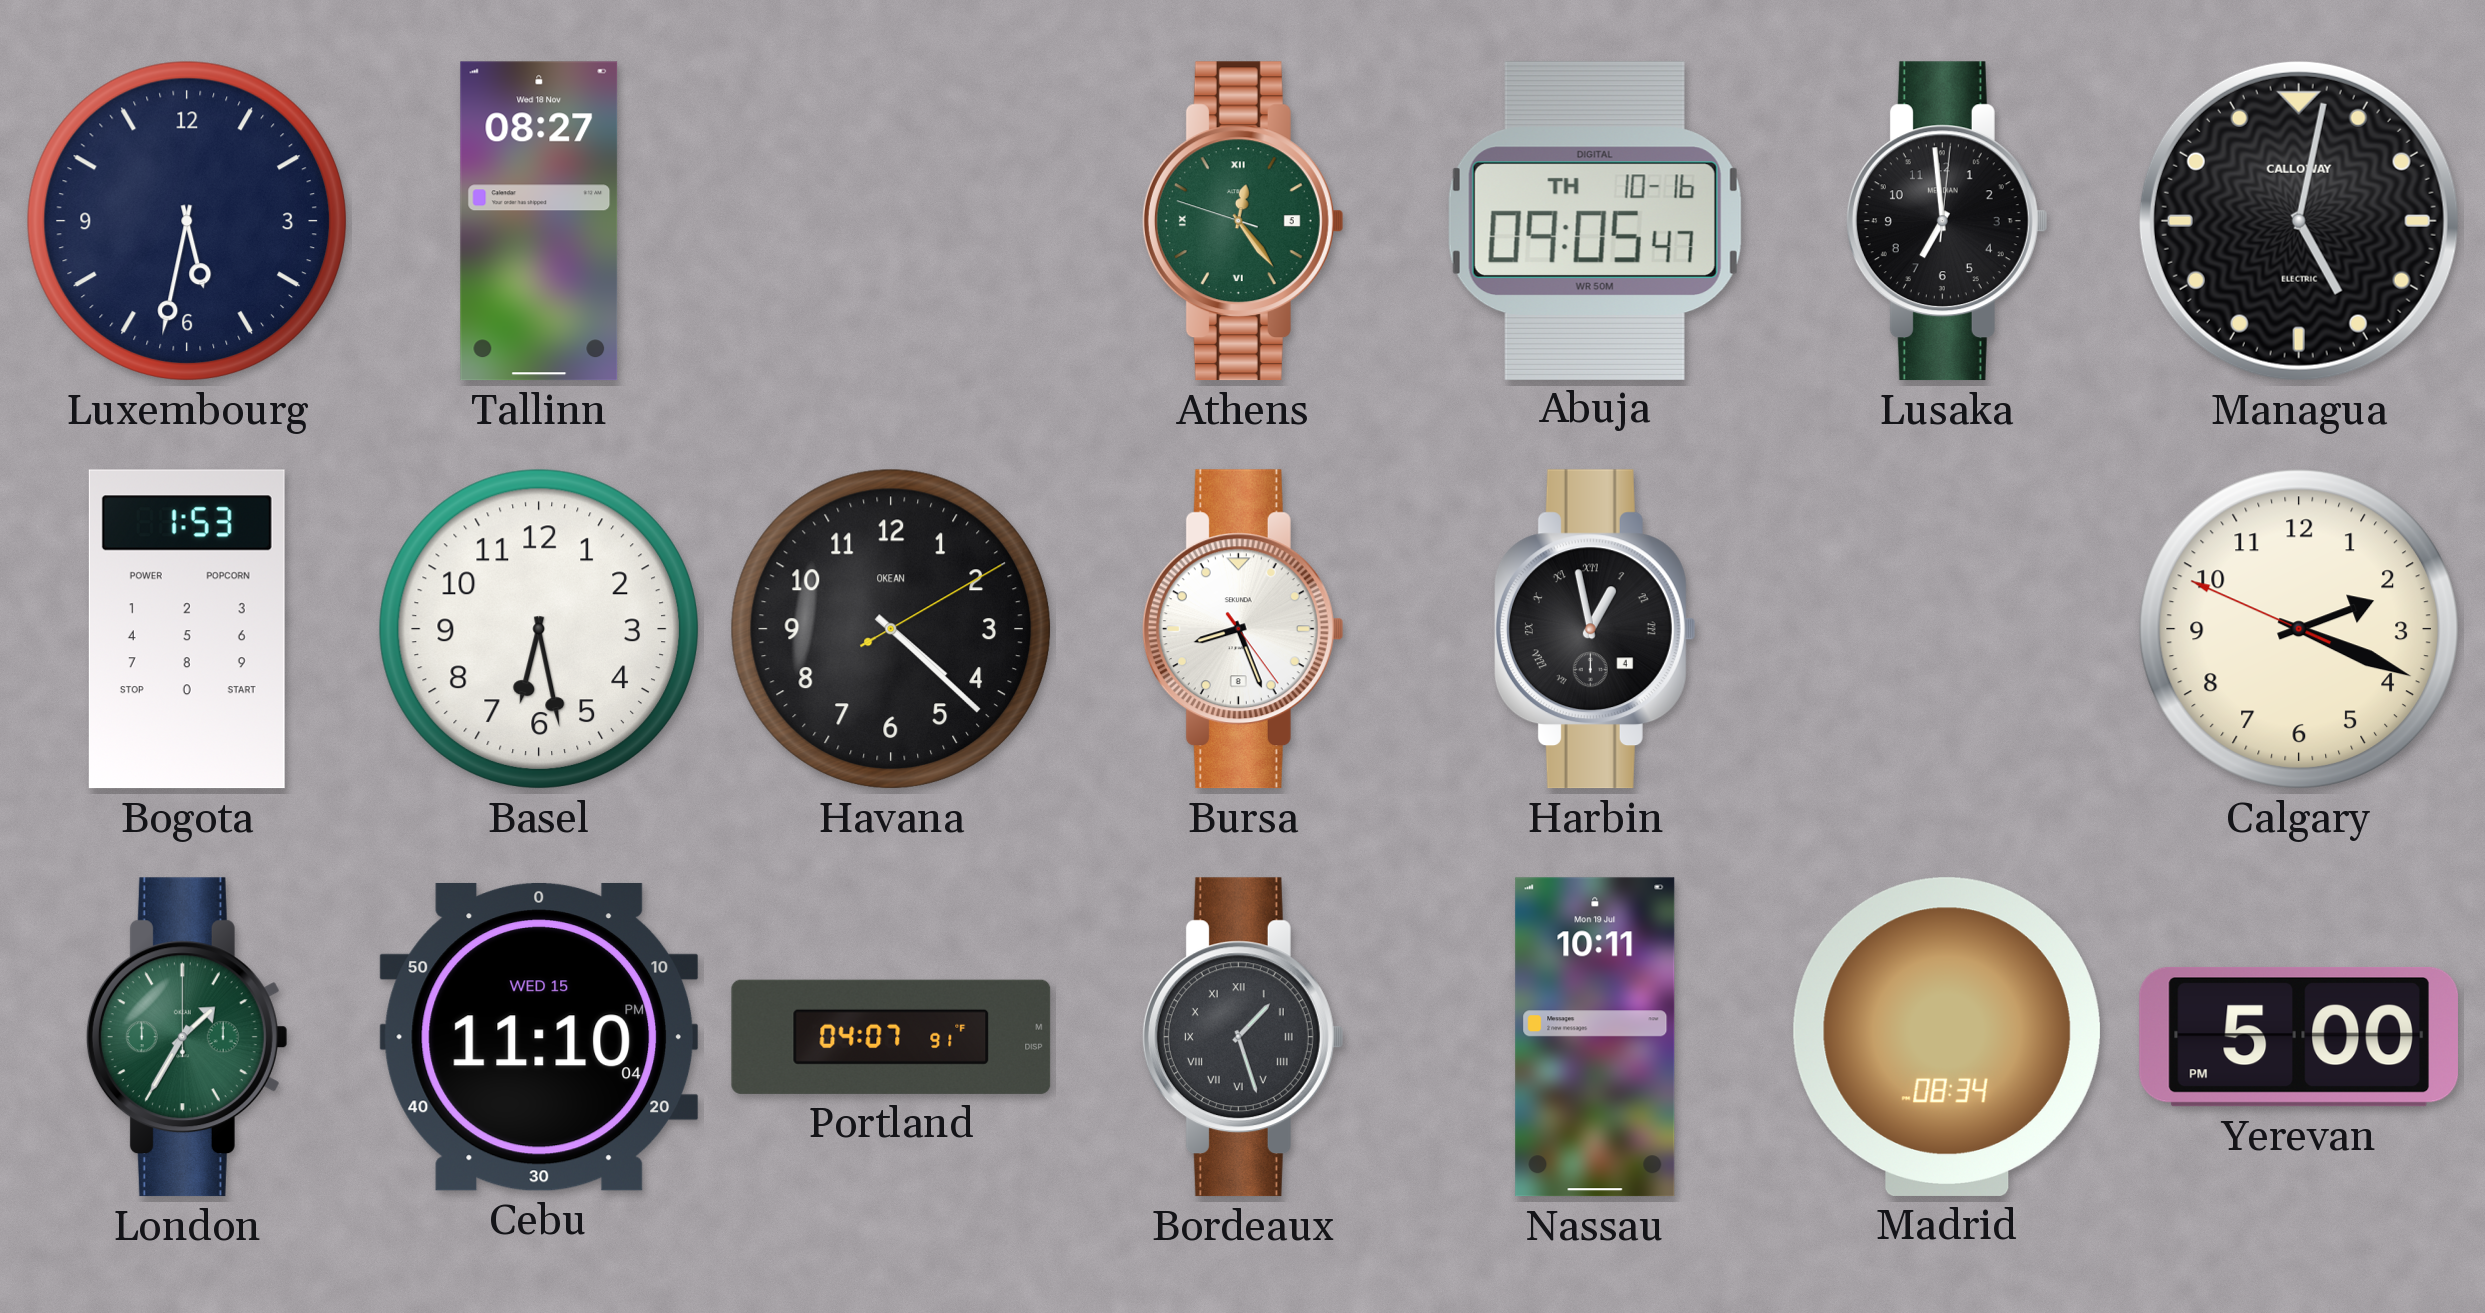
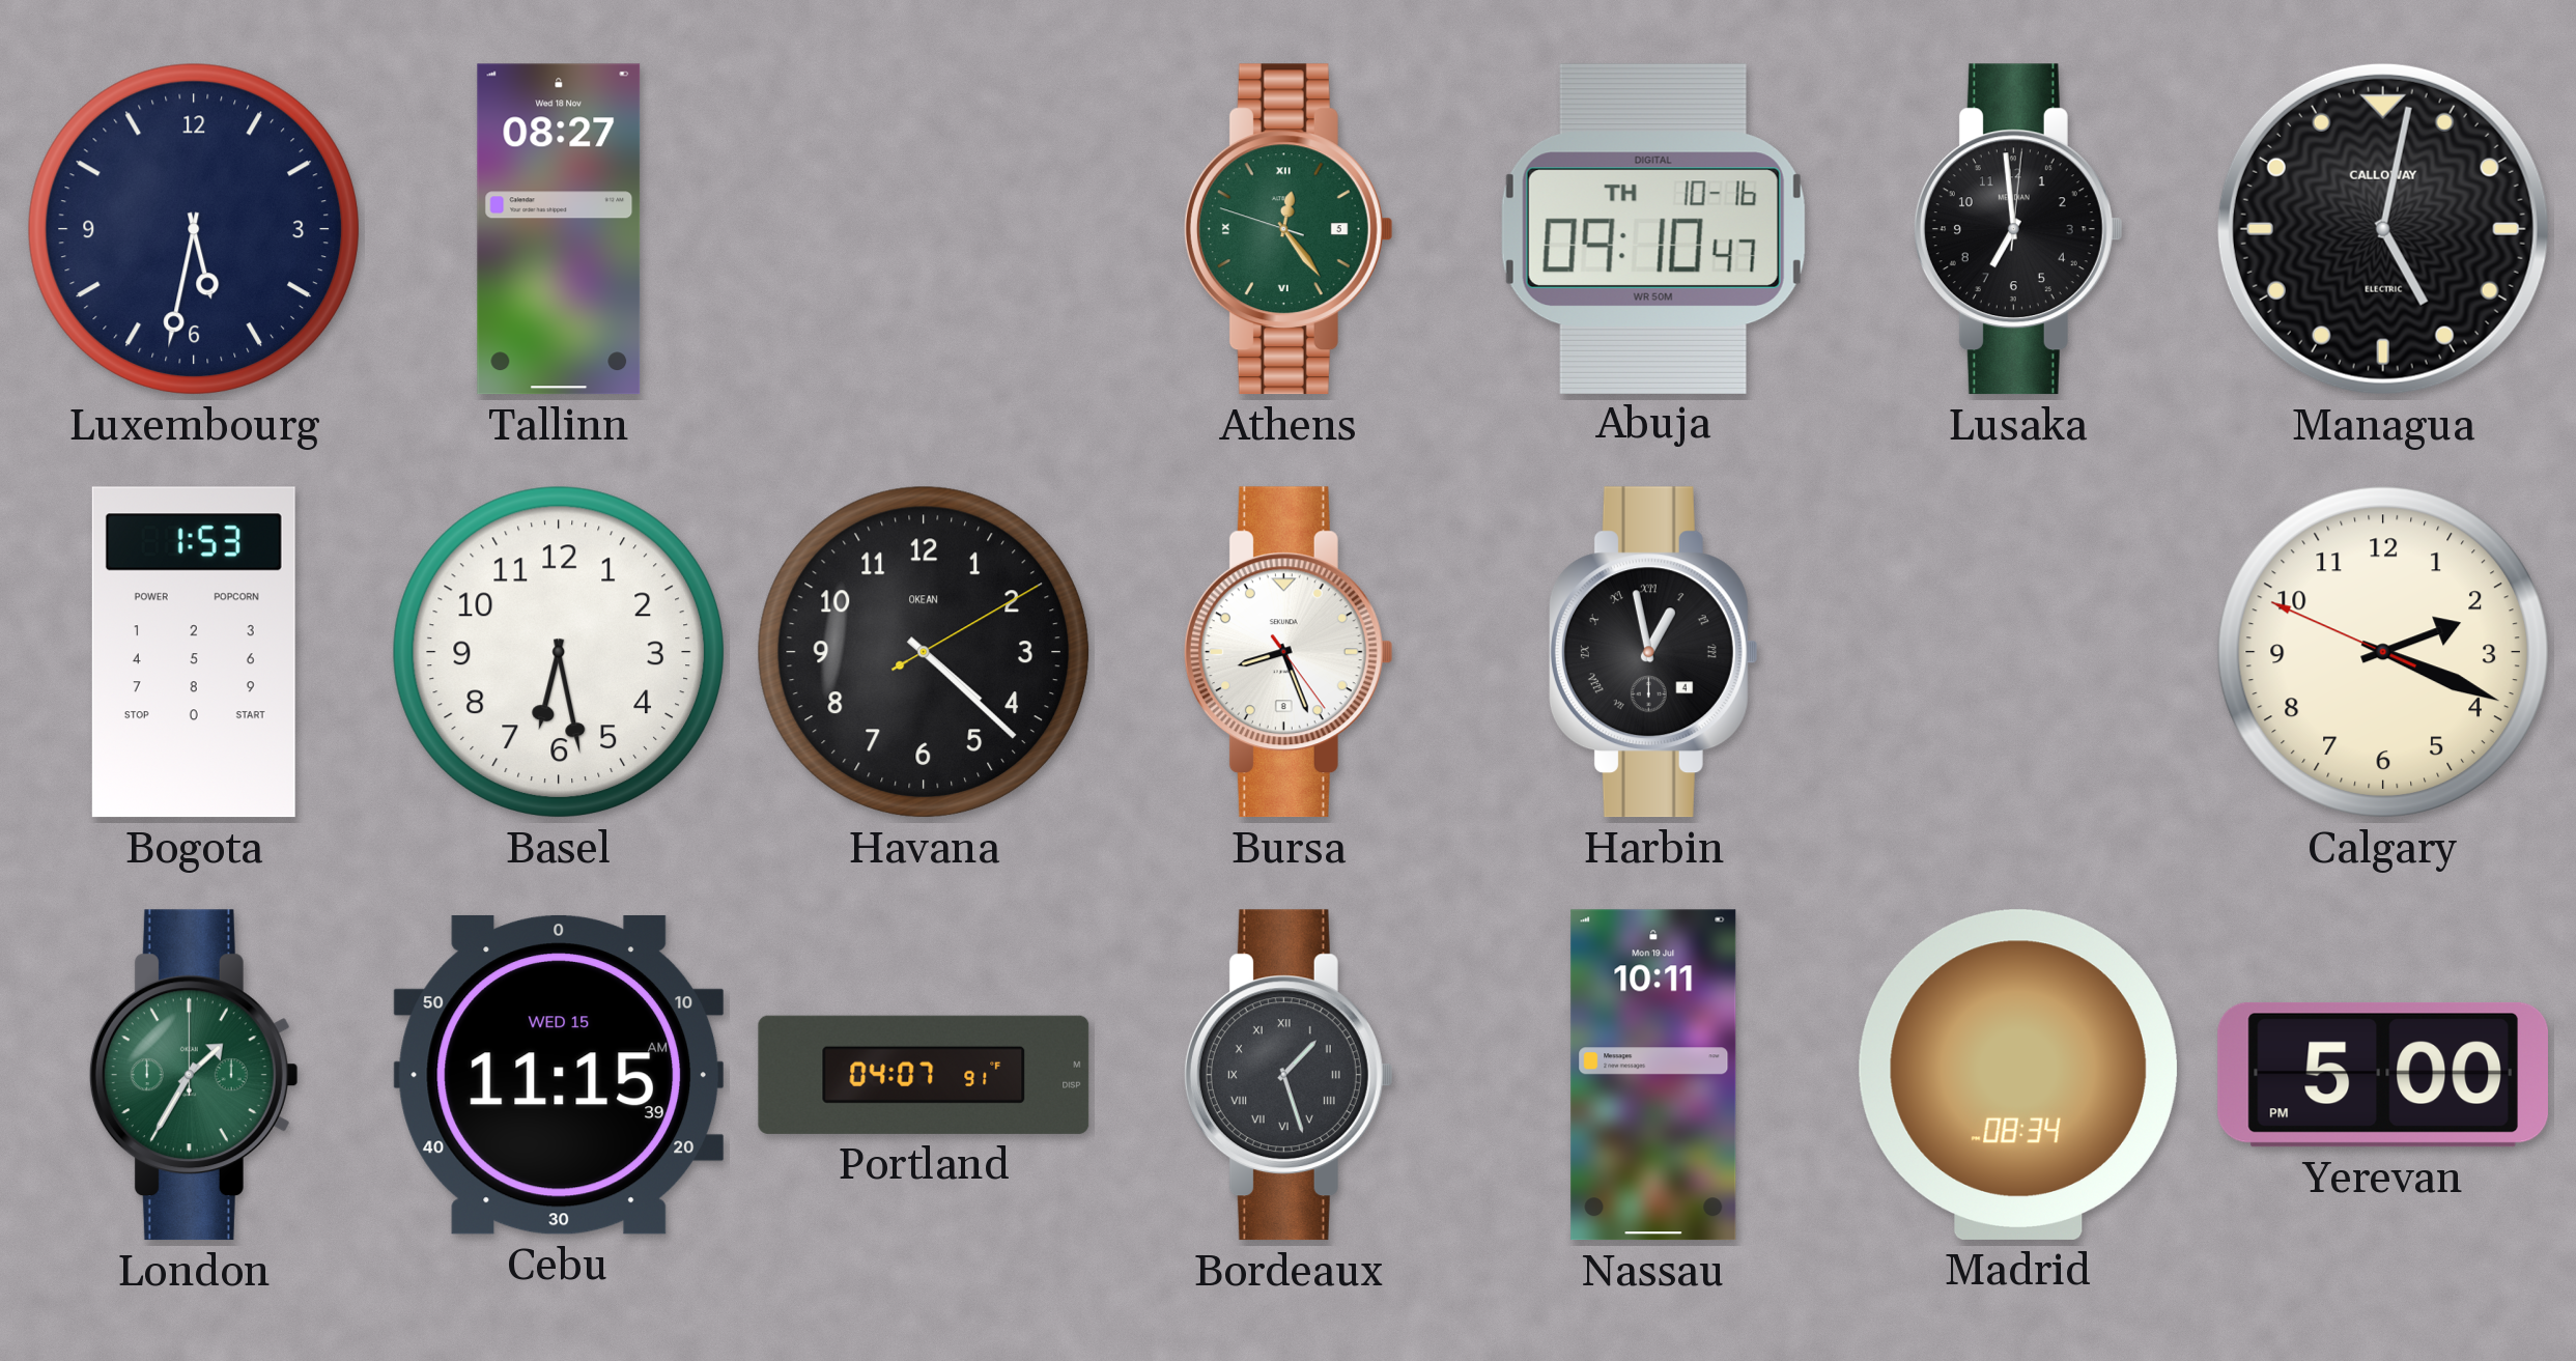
Abuja: 09:05 -> 09:10
Cebu: 11:10 -> 11:15
